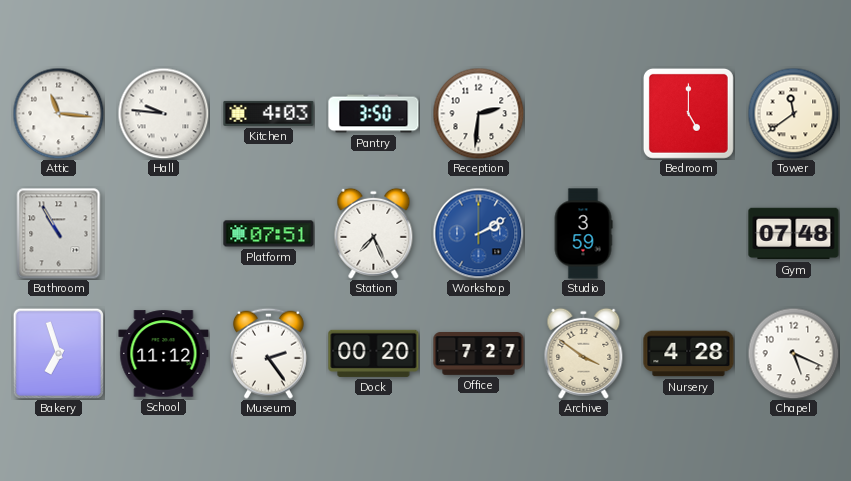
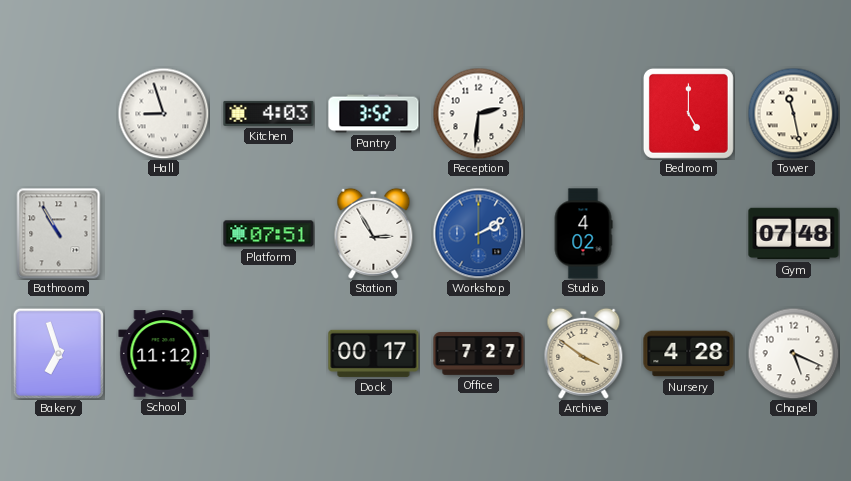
Attic: 11:16 -> none
Hall: 9:46 -> 8:57
Pantry: 3:50 -> 3:52
Tower: 11:39 -> 11:28
Station: 7:26 -> 2:55
Studio: 3:59 -> 4:02
Museum: 2:24 -> none
Dock: 00:20 -> 00:17
